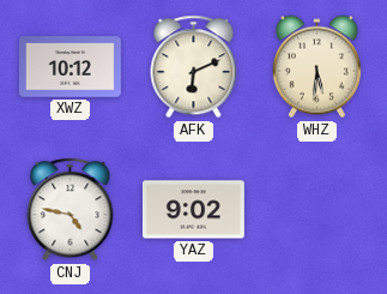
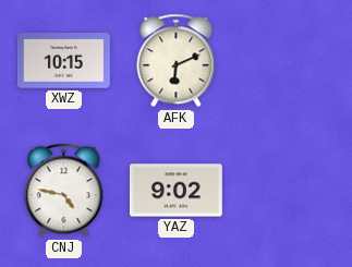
XWZ: 10:12 -> 10:15
WHZ: 5:31 -> none
